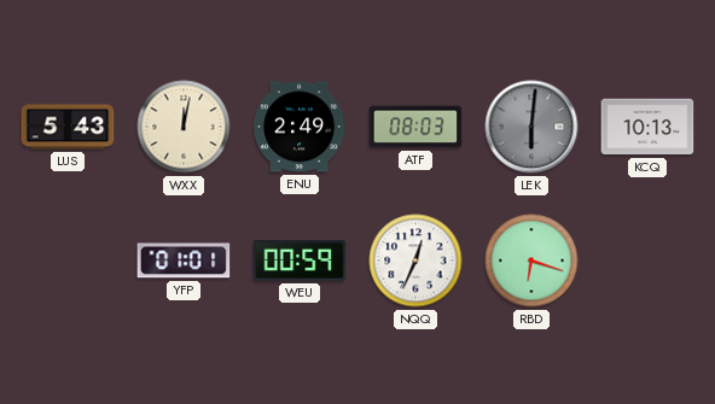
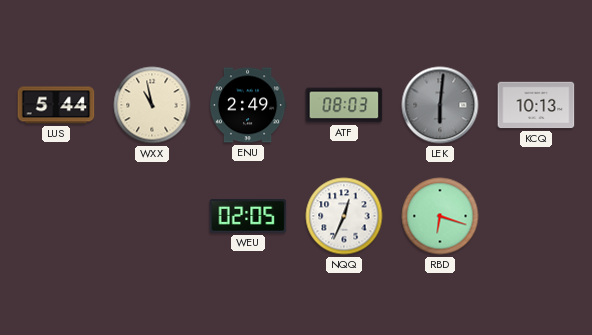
LUS: 5:43 -> 5:44
WXX: 12:02 -> 10:58
YFP: 01:01 -> none
WEU: 00:59 -> 02:05
